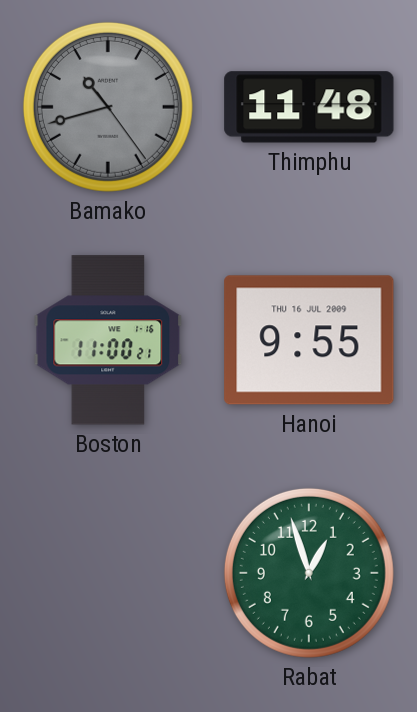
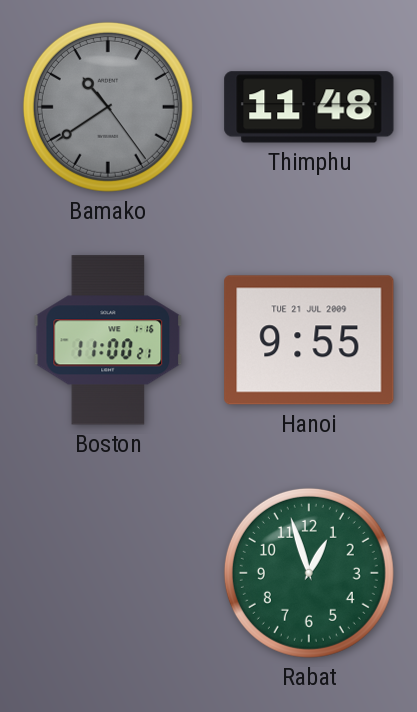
Bamako: 10:42 -> 10:39
Hanoi date: THU 16 JUL 2009 -> TUE 21 JUL 2009
